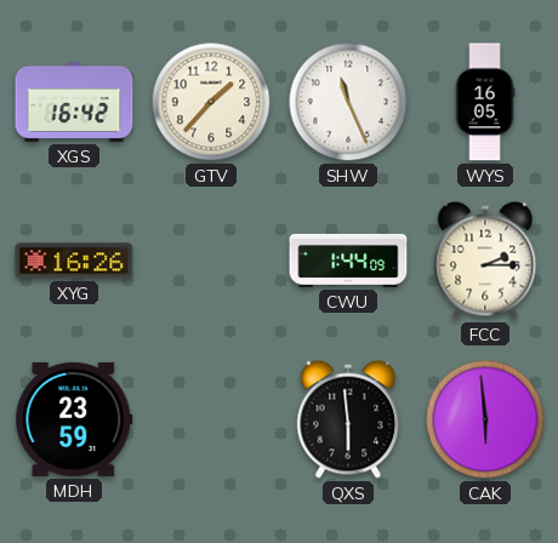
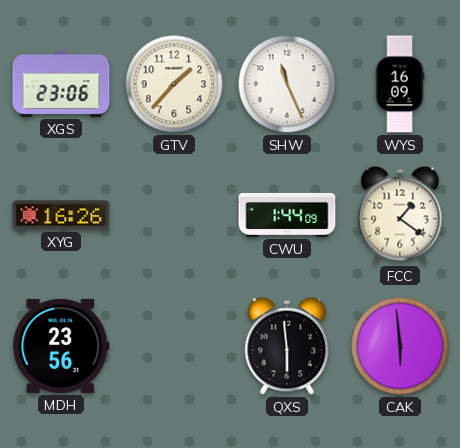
XGS: 16:42 -> 23:06
WYS: 16:05 -> 16:09
FCC: 2:15 -> 1:21
MDH: 23:59 -> 23:56
